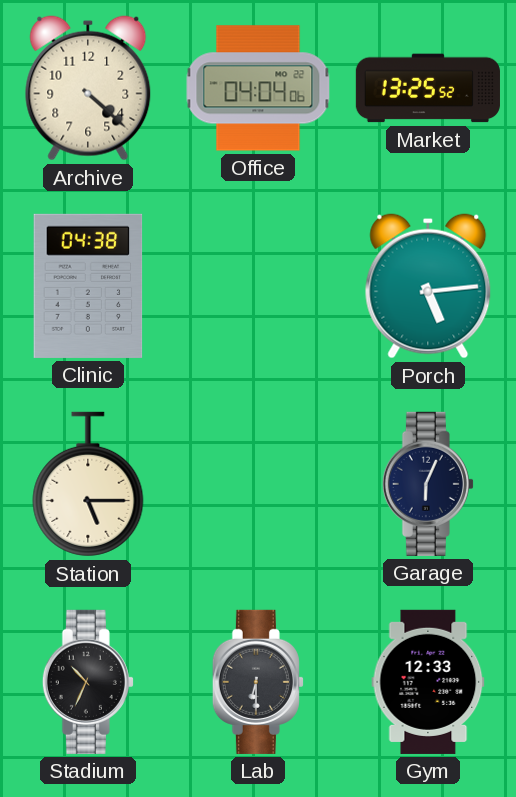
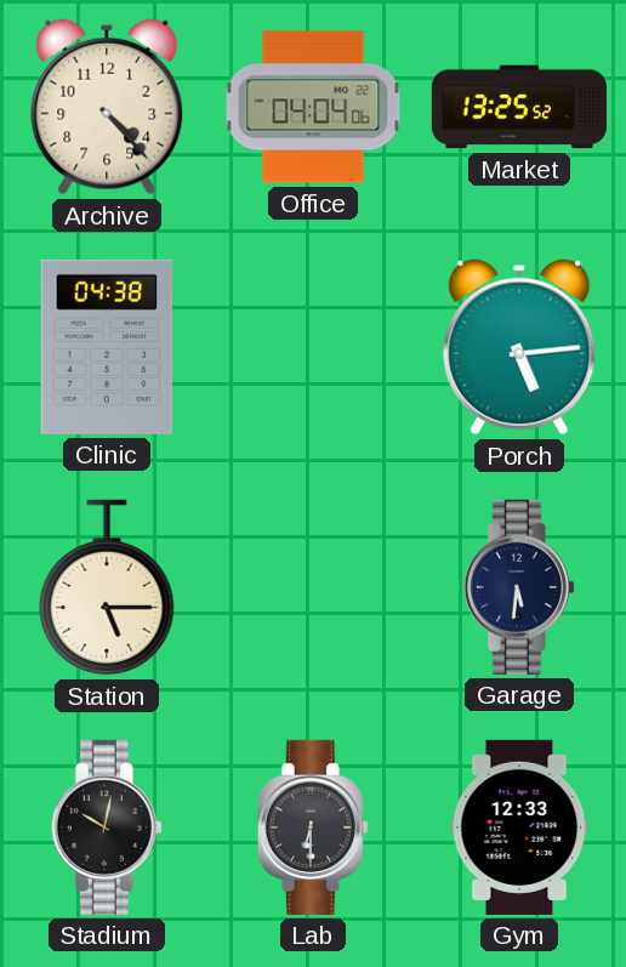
Archive: 4:22 -> 4:23
Garage: 6:04 -> 5:31
Stadium: 10:34 -> 10:02
